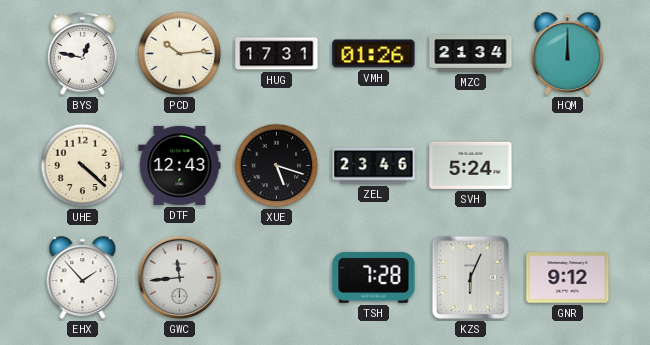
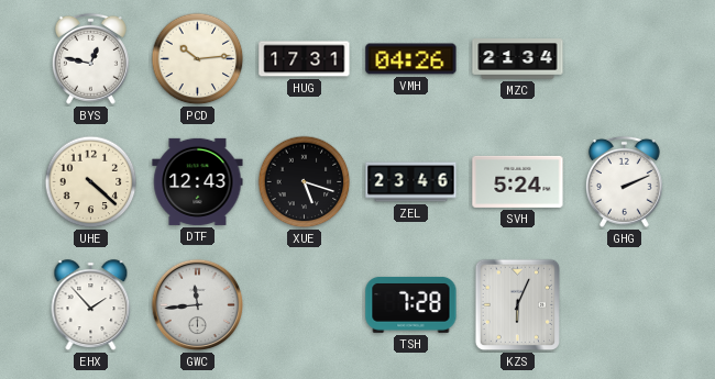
VMH: 01:26 -> 04:26
HQM: 12:00 -> none
GHG: none -> 2:11
GNR: 9:12 -> none
